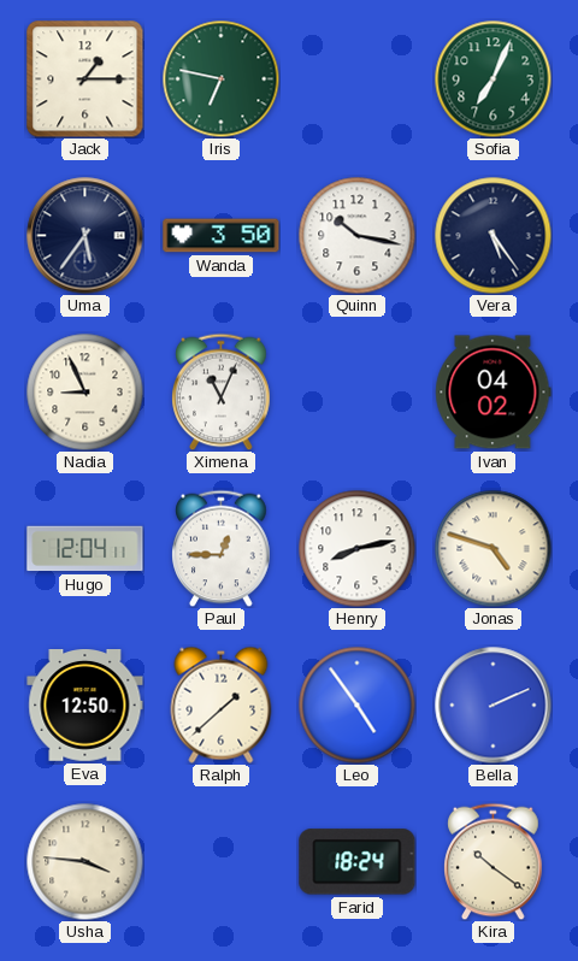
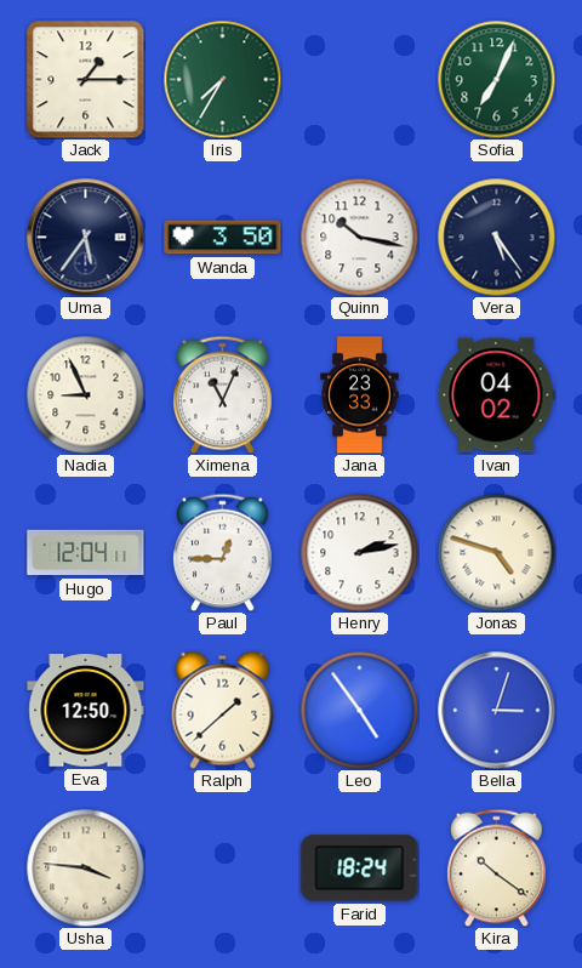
Iris: 6:47 -> 7:35
Jana: none -> 23:33
Henry: 8:13 -> 2:13
Bella: 2:11 -> 3:03
